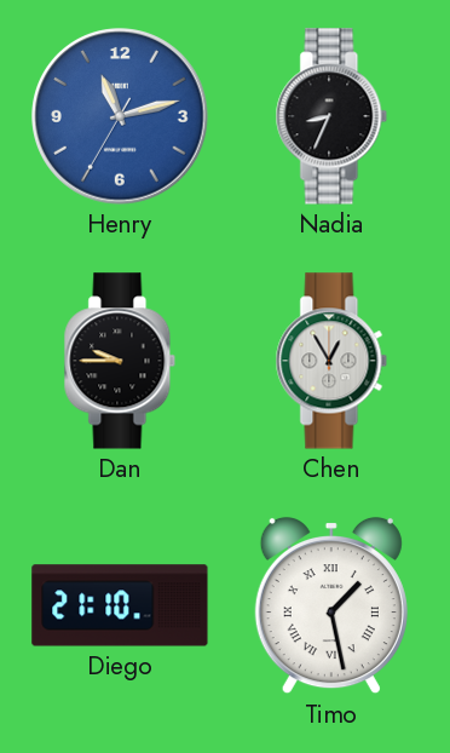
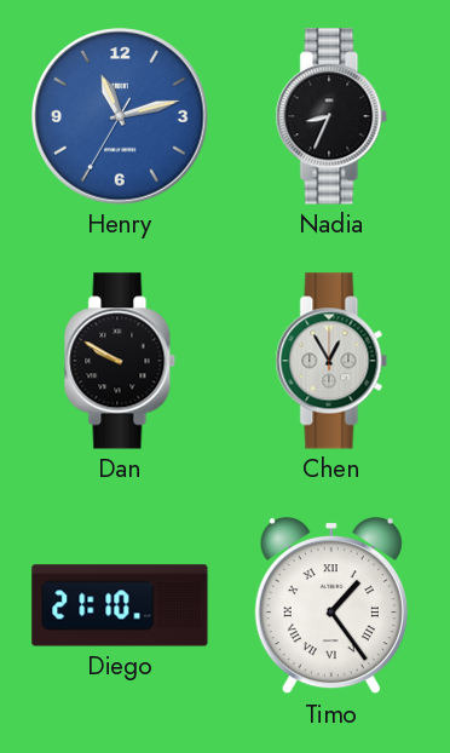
Dan: 9:45 -> 9:50
Timo: 1:28 -> 1:24
